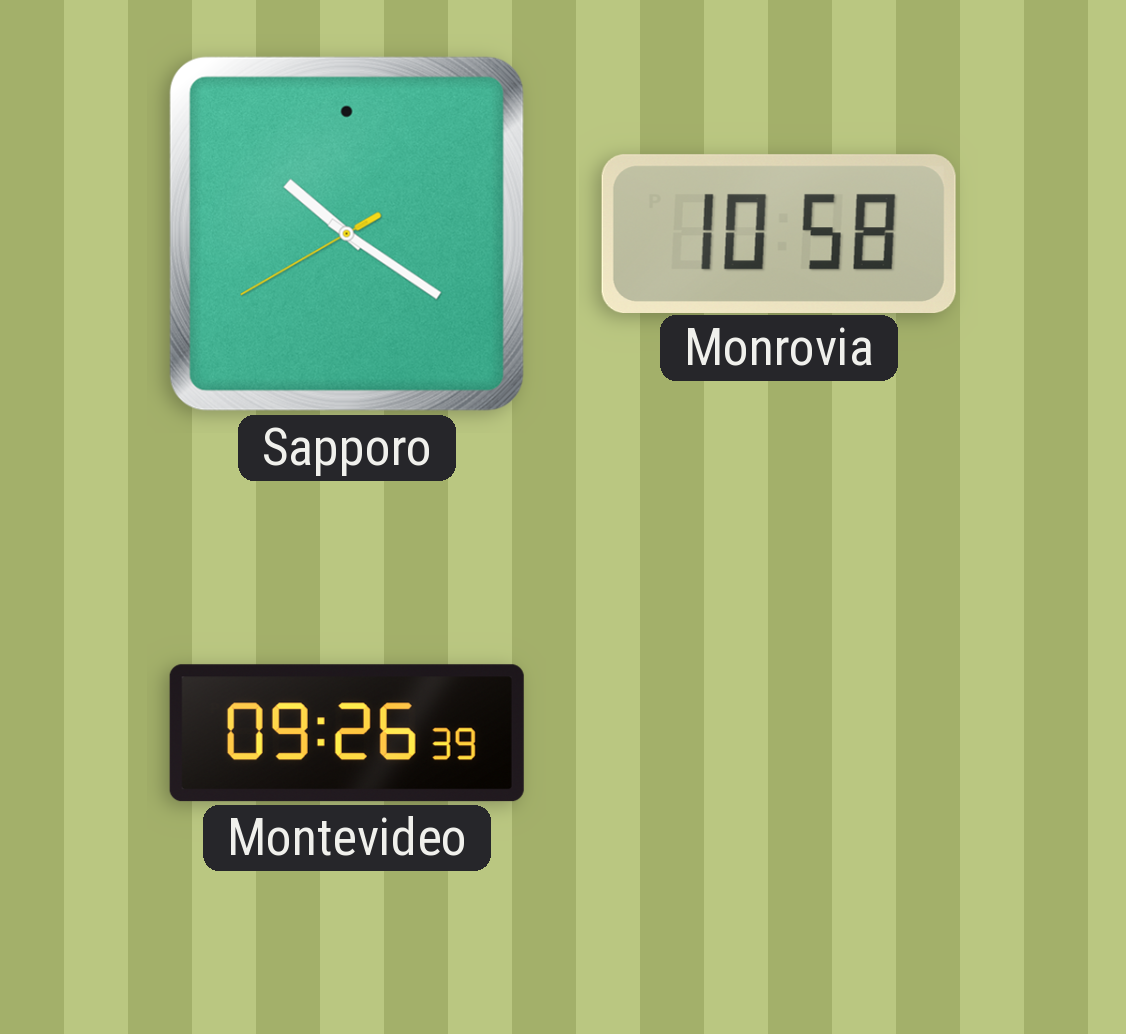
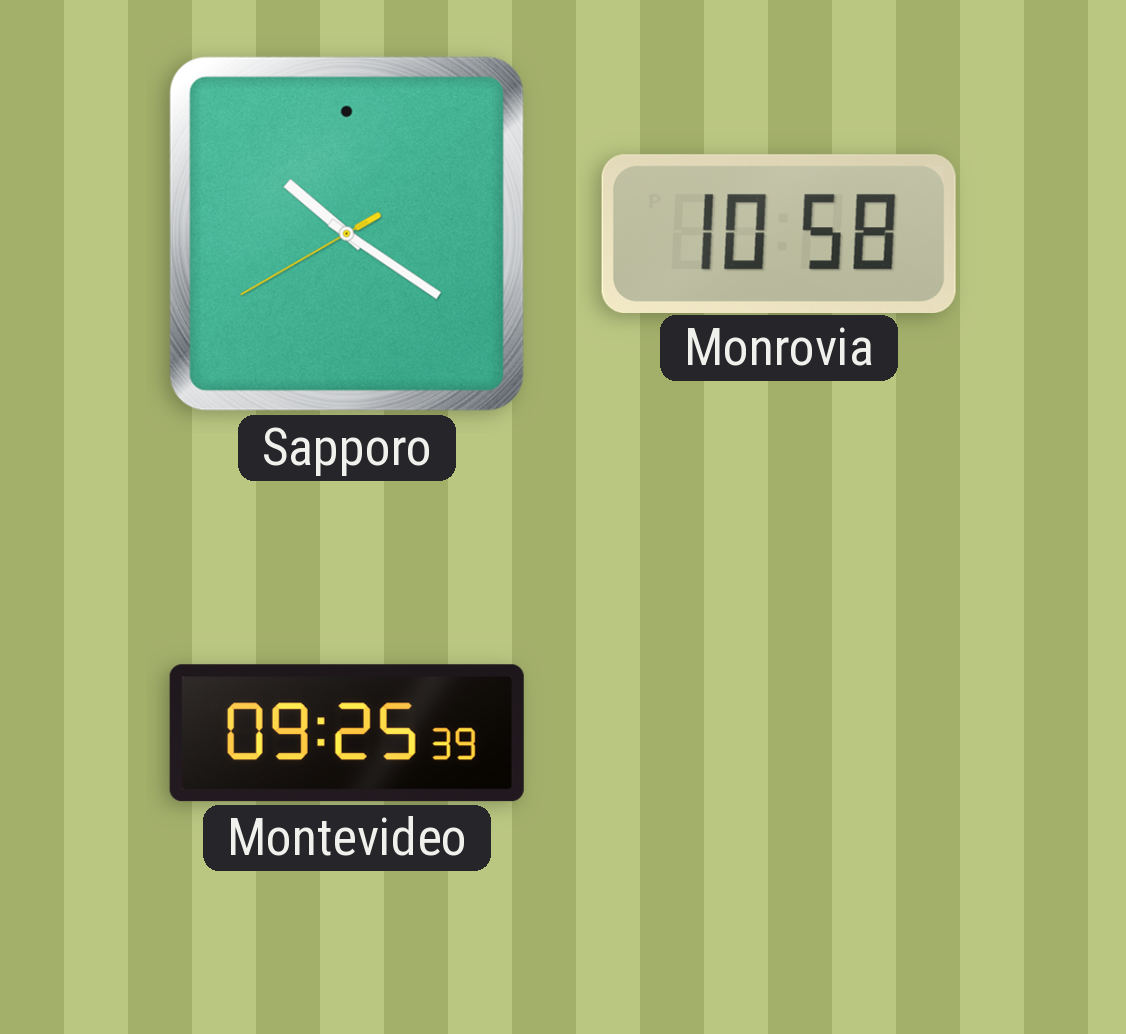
Montevideo: 09:26 -> 09:25
